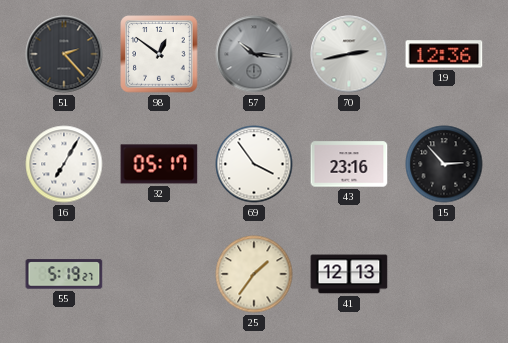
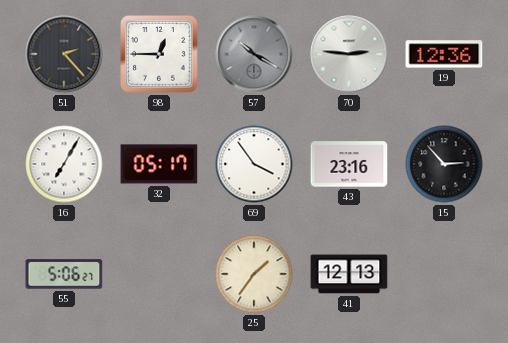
98: 12:51 -> 12:45
57: 10:16 -> 10:20
70: 2:43 -> 2:46
55: 5:19 -> 5:06
